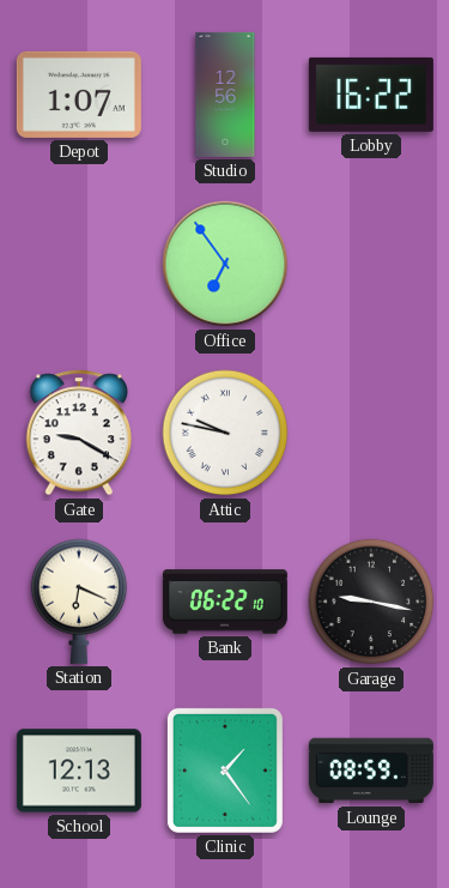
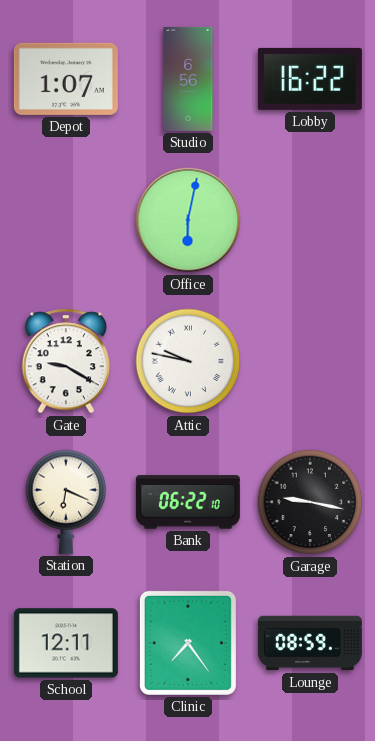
Studio: 12:56 -> 6:56
Office: 6:54 -> 6:02
School: 12:13 -> 12:11
Clinic: 1:24 -> 7:24
